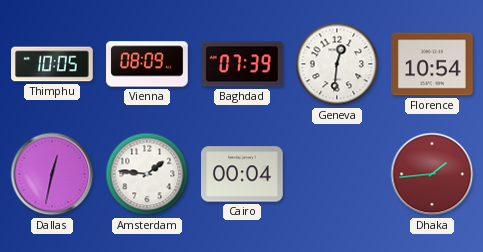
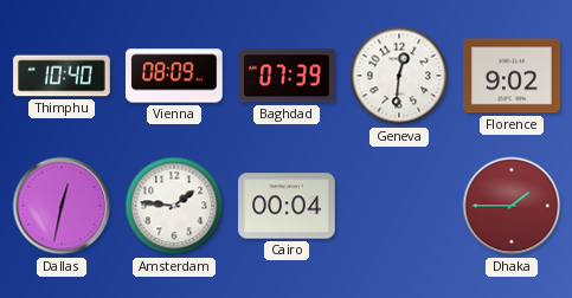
Thimphu: 10:05 -> 10:40
Florence: 10:54 -> 9:02
Dhaka: 1:44 -> 1:45
